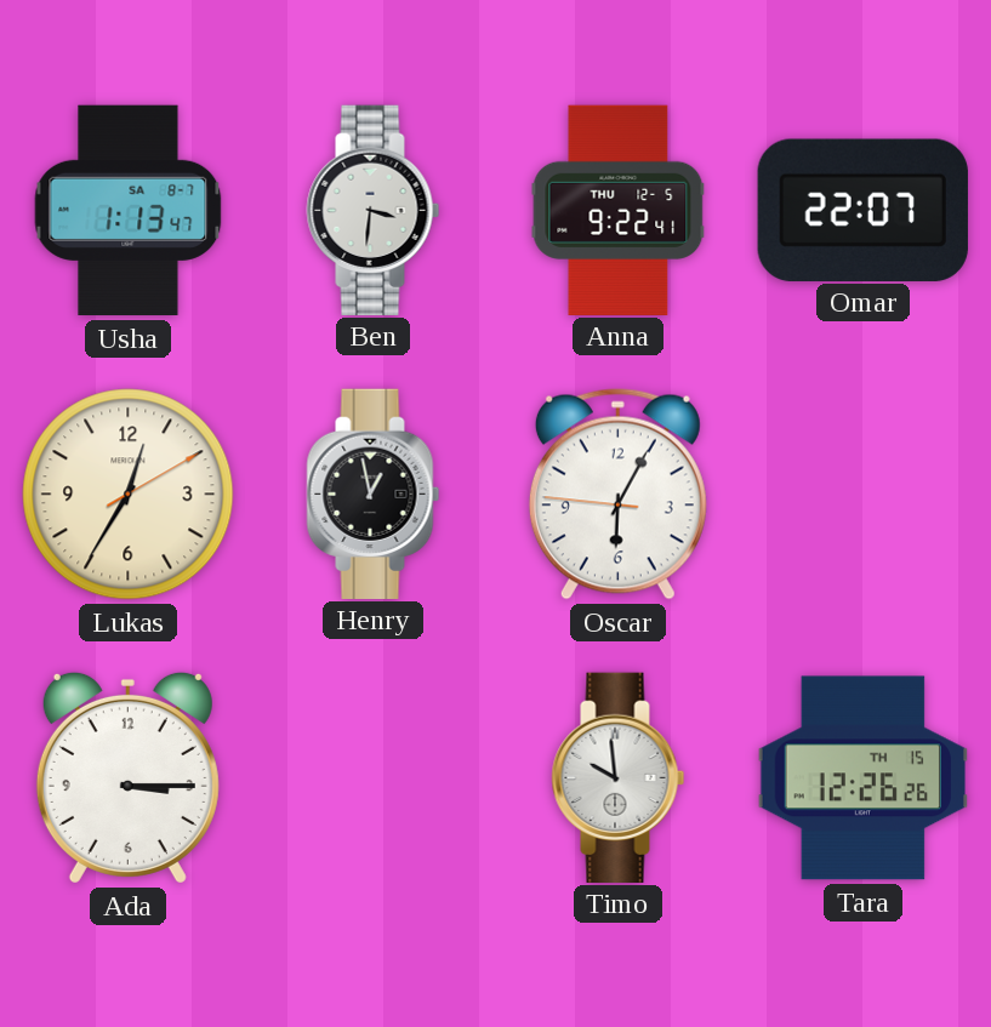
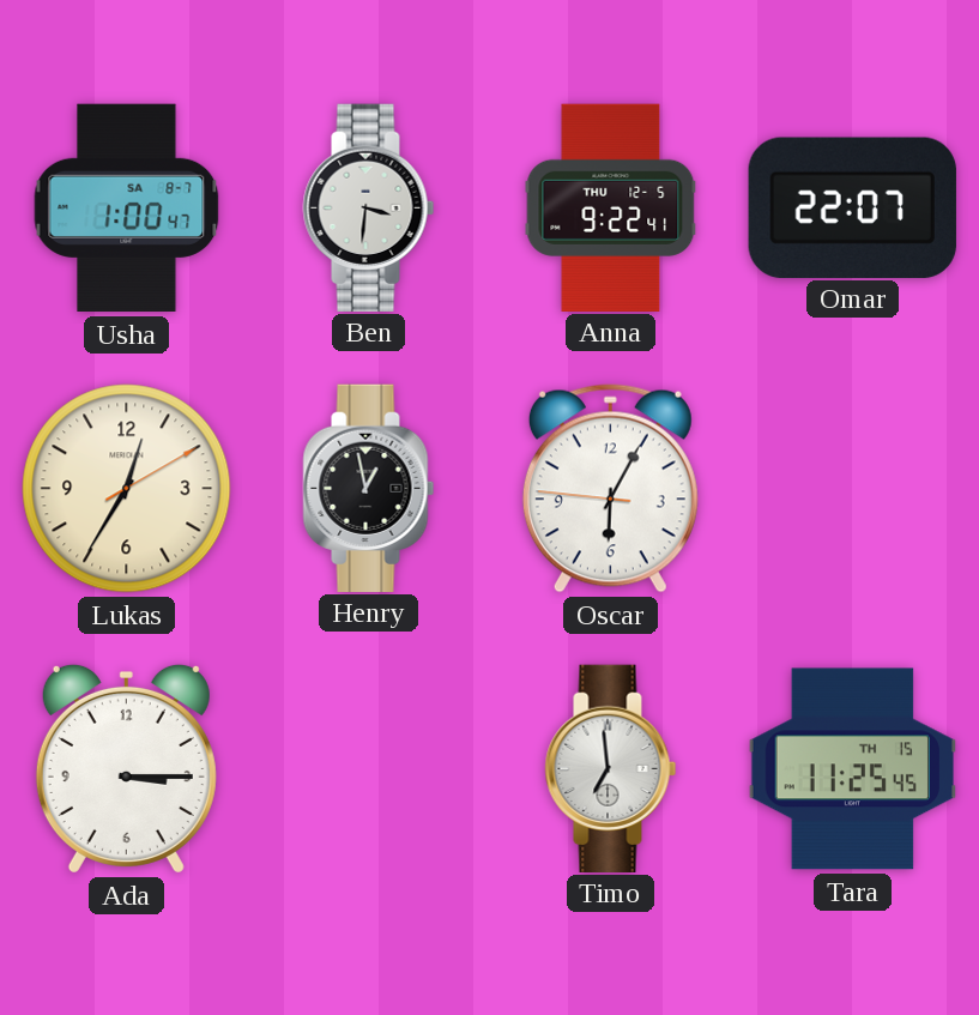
Usha: 1:13 -> 1:00
Timo: 9:59 -> 6:59
Tara: 12:26 -> 11:25
